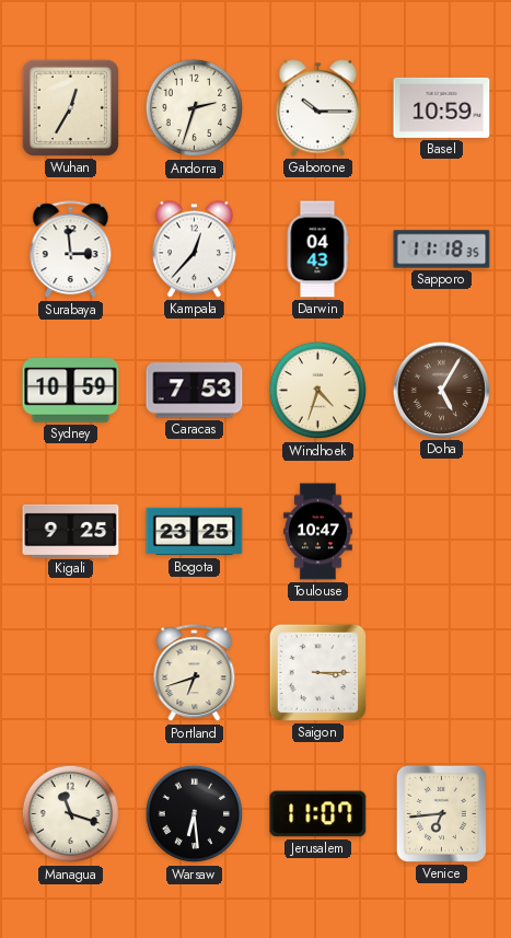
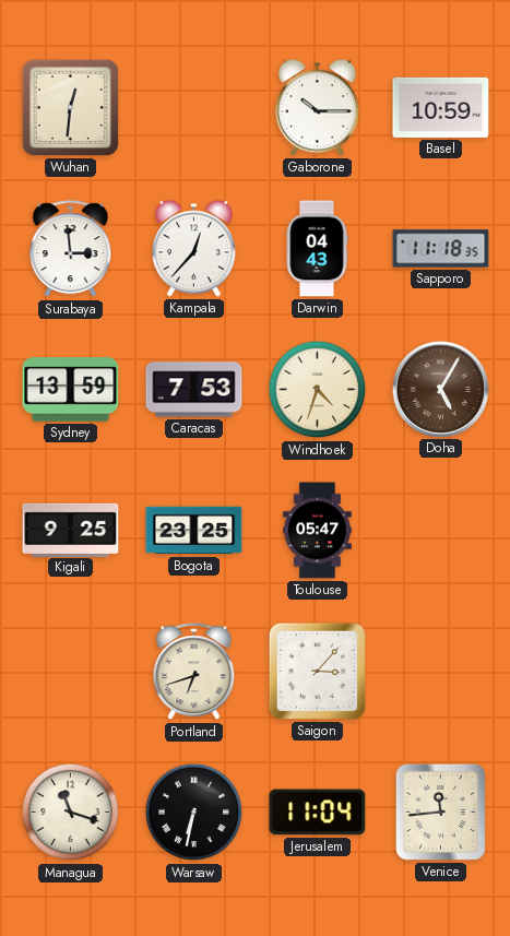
Wuhan: 12:35 -> 12:31
Andorra: 2:33 -> none
Sydney: 10:59 -> 13:59
Toulouse: 10:47 -> 05:47
Saigon: 3:15 -> 3:07
Warsaw: 6:29 -> 6:32
Jerusalem: 11:07 -> 11:04
Venice: 6:44 -> 11:44
